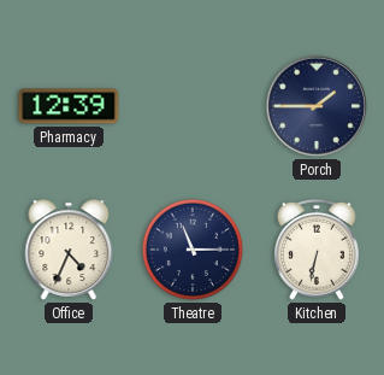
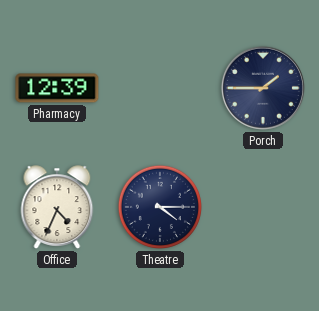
Theatre: 11:15 -> 4:15
Kitchen: 6:32 -> none
